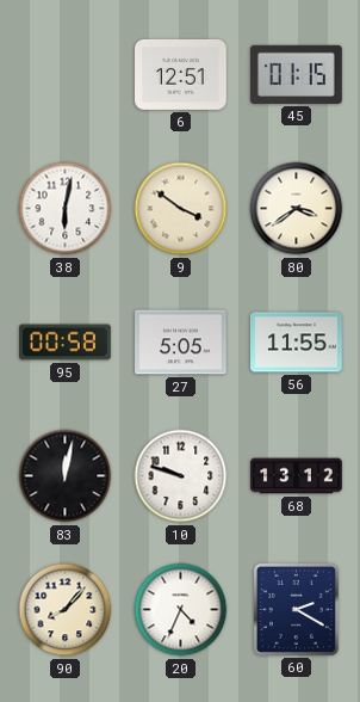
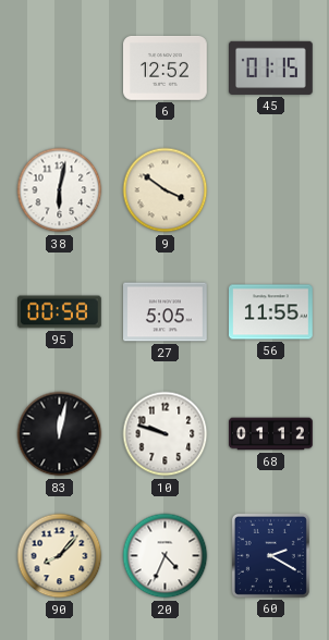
6: 12:51 -> 12:52
80: 3:39 -> none
68: 13:12 -> 01:12
